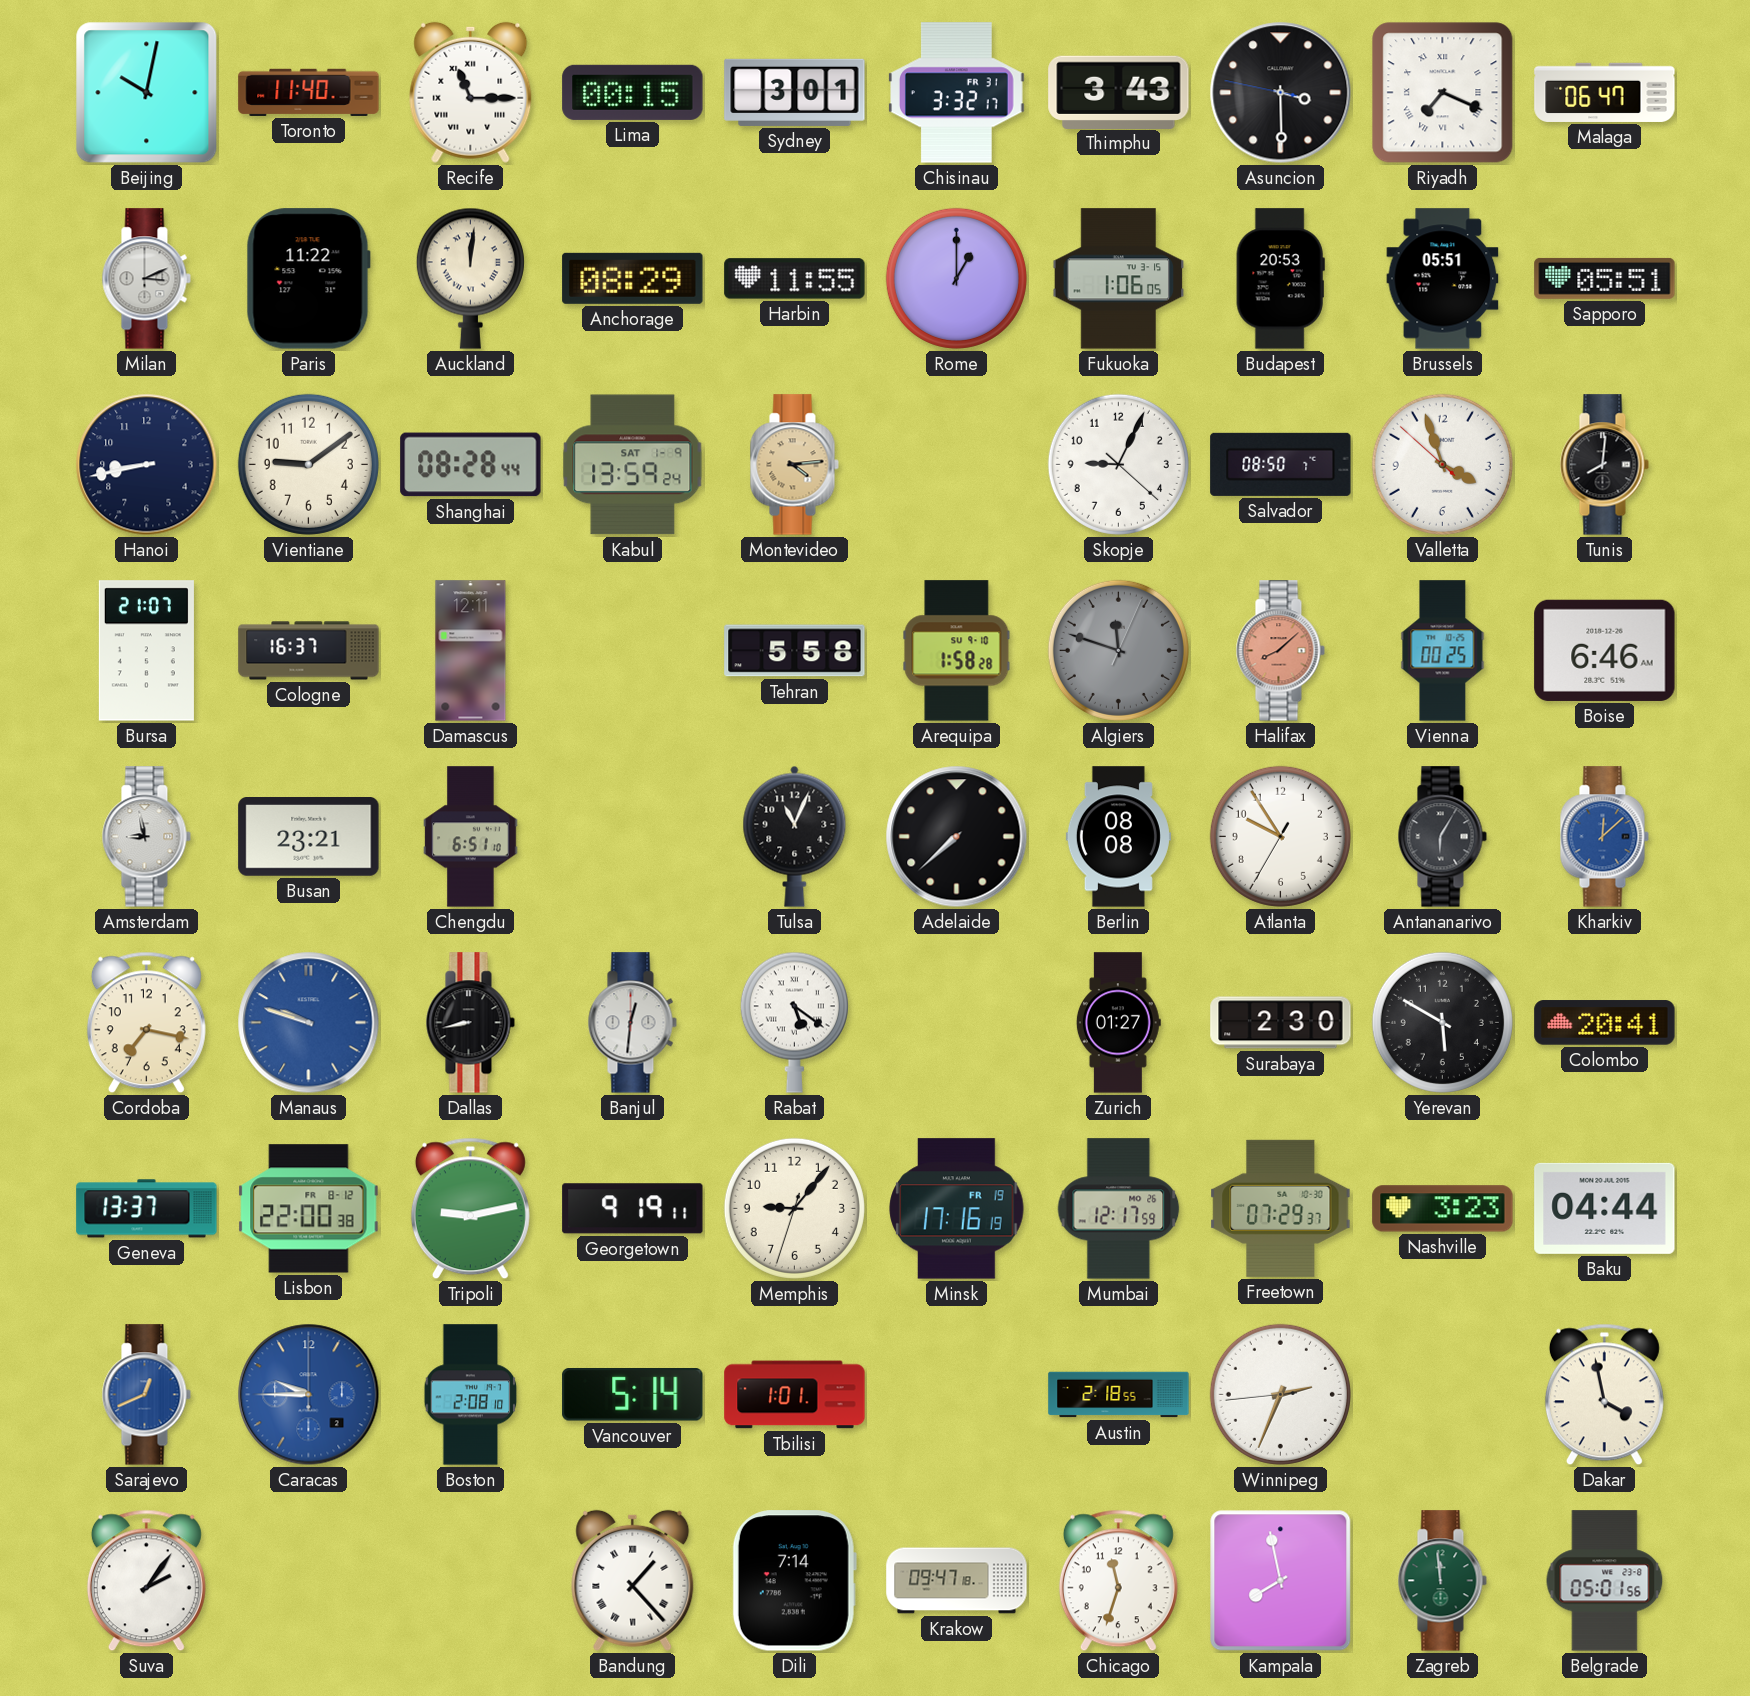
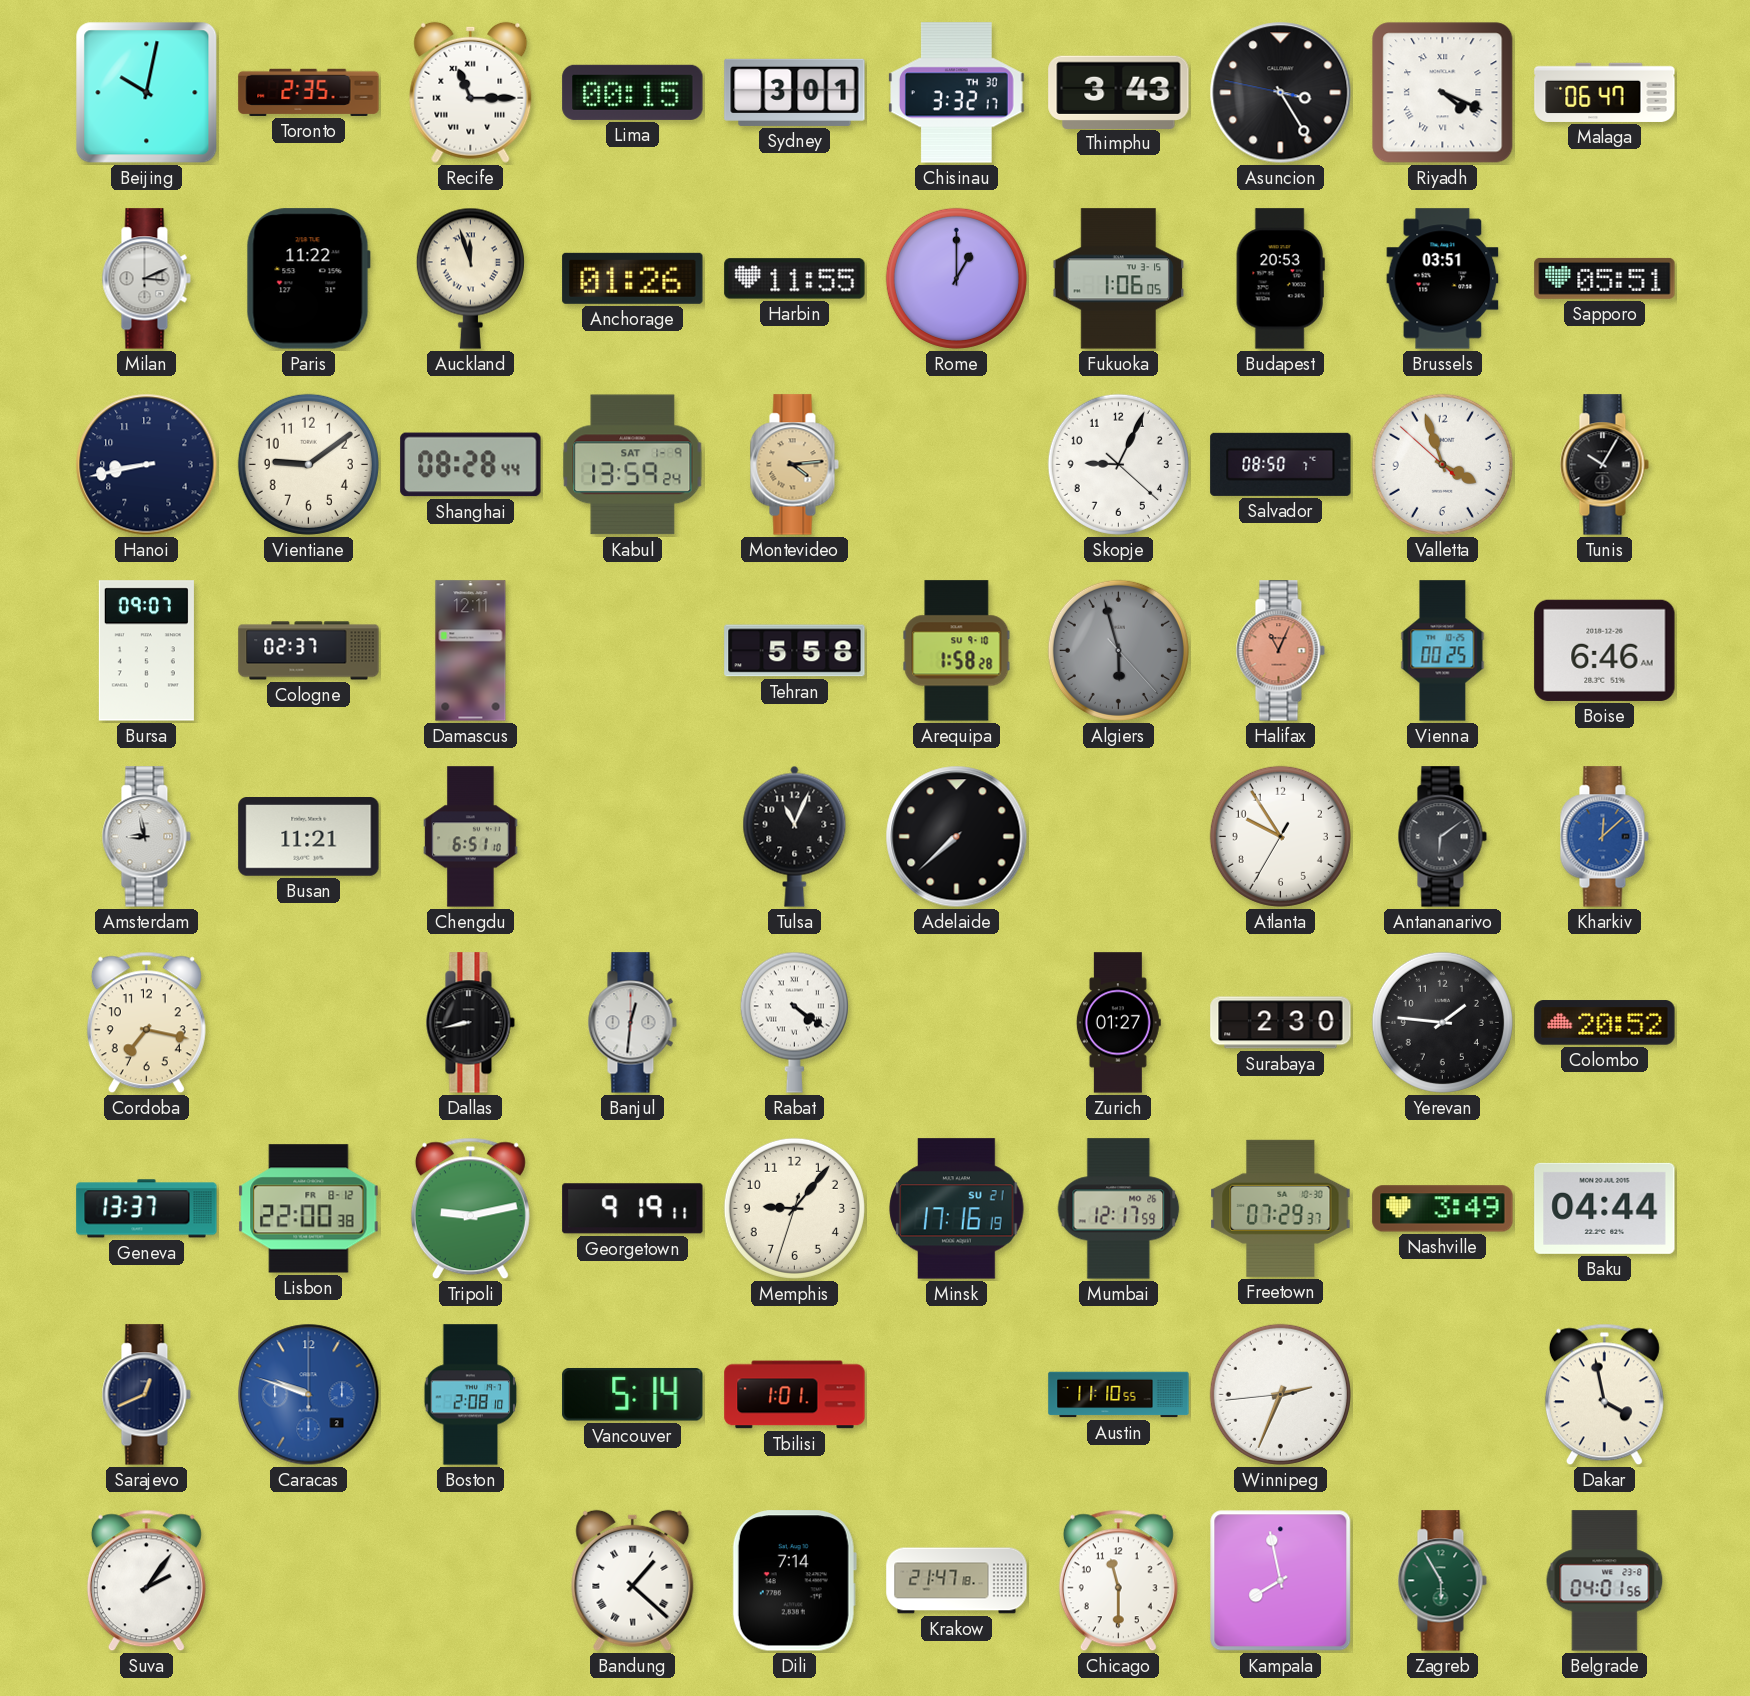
Toronto: 11:40 -> 2:35
Chisinau date: FR 31 -> TH 30
Asuncion: 3:29 -> 3:24
Riyadh: 7:19 -> 4:19
Auckland: 12:01 -> 11:57
Anchorage: 08:29 -> 01:26
Brussels: 05:51 -> 03:51
Tunis: 8:01 -> 10:05
Bursa: 21:07 -> 09:07
Cologne: 16:37 -> 02:37
Algiers: 11:48 -> 5:57
Halifax: 8:08 -> 11:04
Busan: 23:21 -> 11:21
Berlin: 08:08 -> none
Antananarivo: 6:05 -> 6:09
Manaus: 9:48 -> none
Rabat: 5:21 -> 4:21
Yerevan: 5:50 -> 1:46
Colombo: 20:41 -> 20:52
Minsk date: FR 19 -> SU 21
Nashville: 3:23 -> 3:49
Sarajevo dial: blue -> navy
Caracas: 9:45 -> 9:48
Austin: 2:18 -> 11:10
Bandung: 1:23 -> 1:22
Krakow: 09:47 -> 21:47
Chicago: 11:33 -> 11:30
Zagreb: 11:59 -> 5:55
Belgrade: 05:01 -> 04:01
